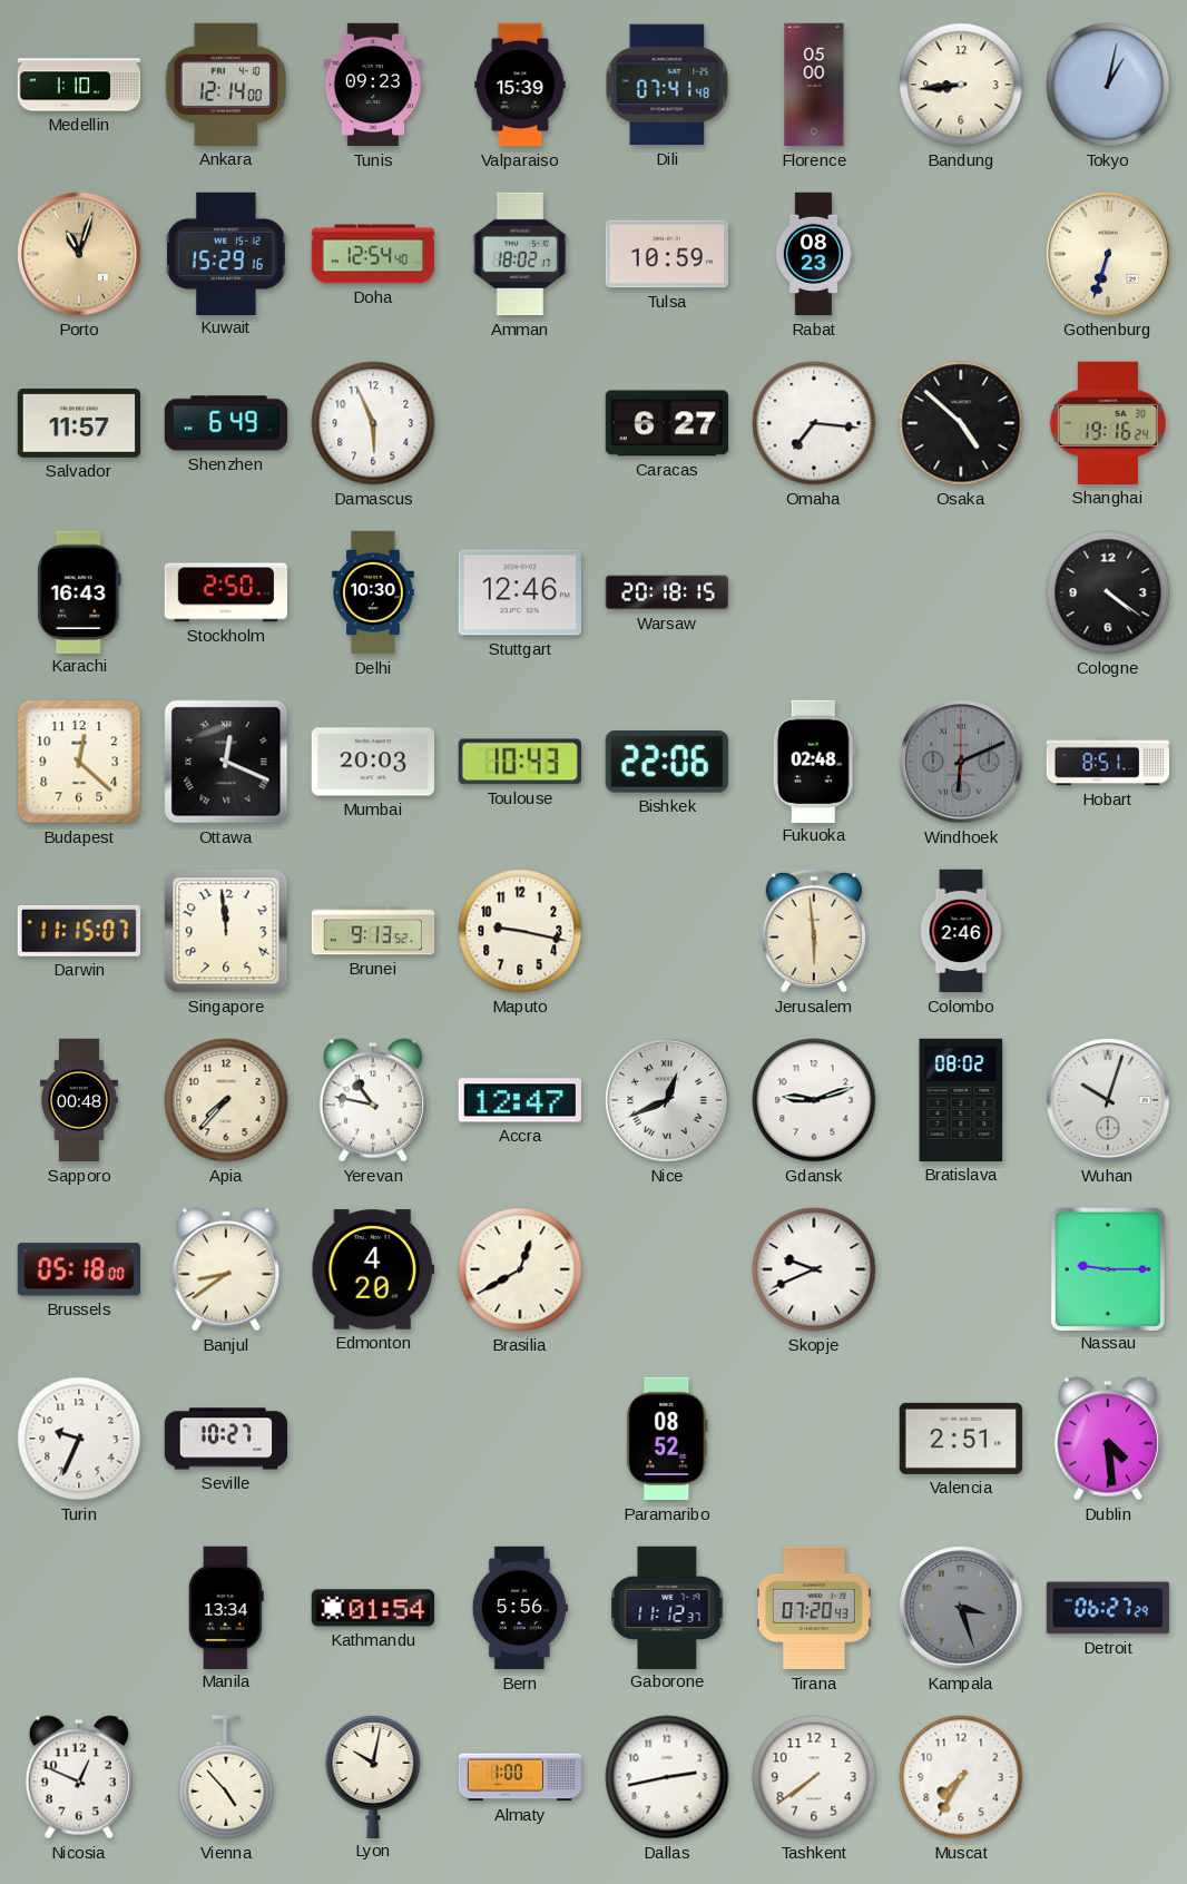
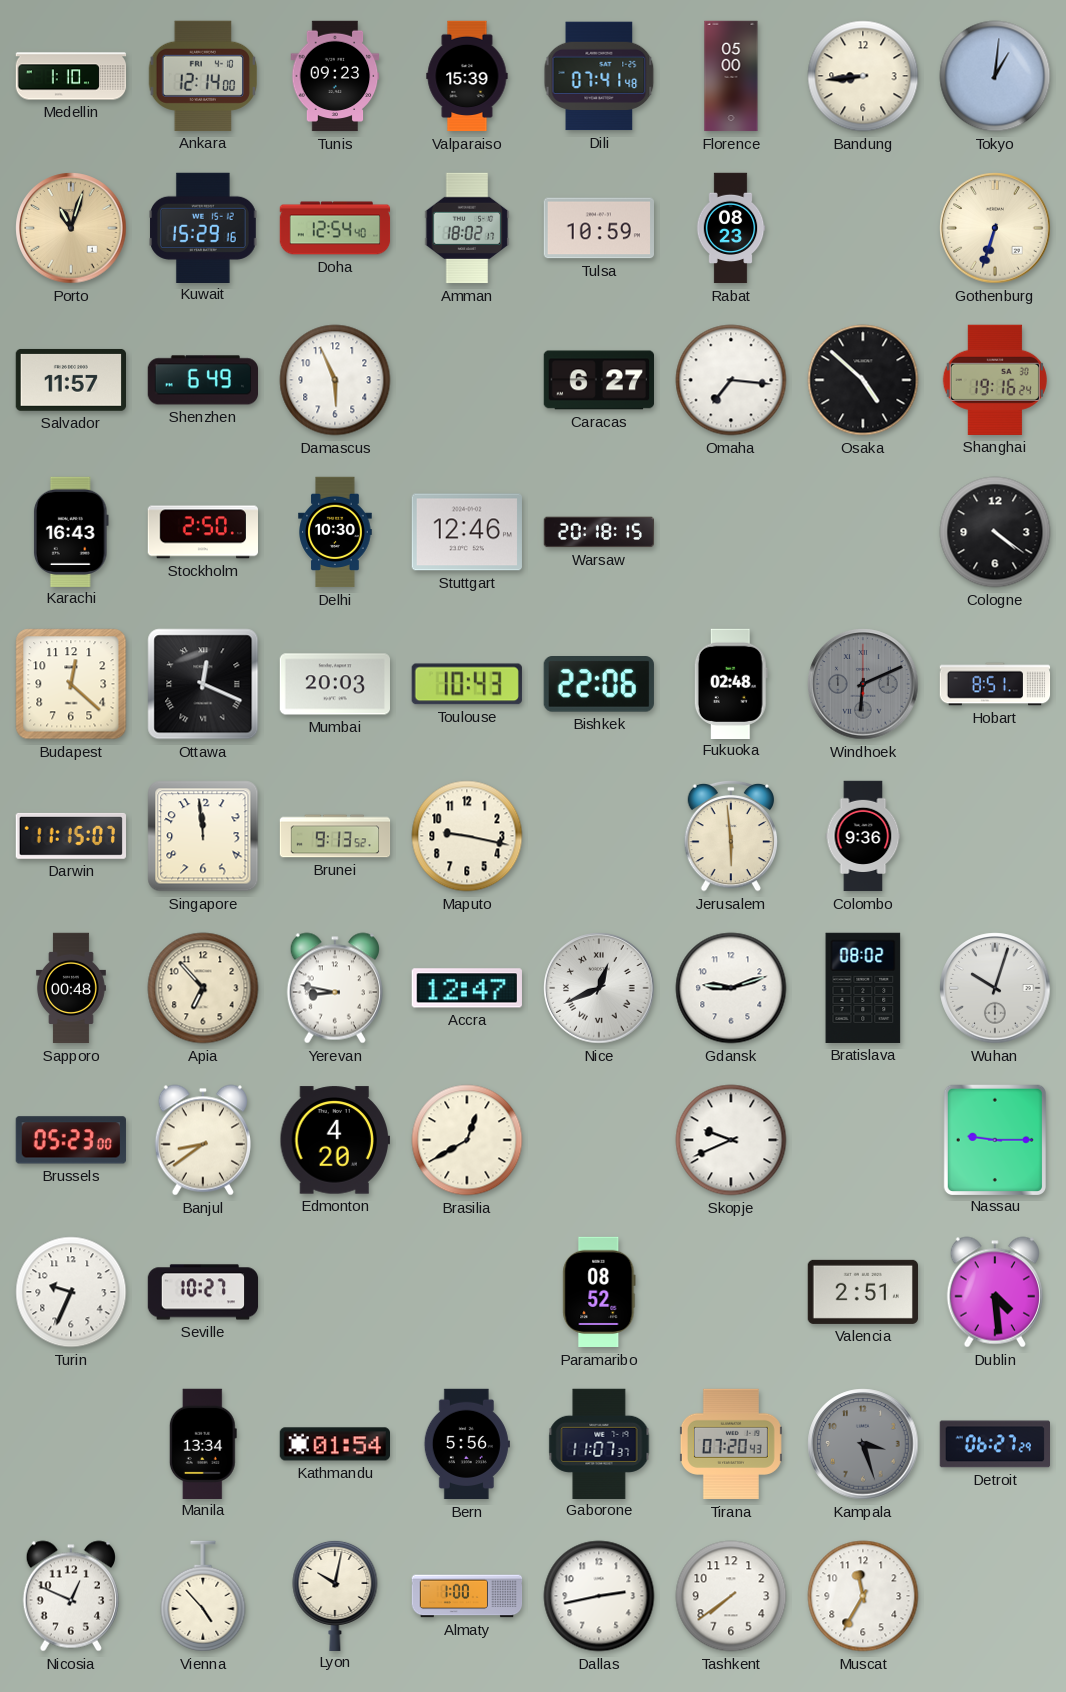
Tokyo: 1:02 -> 1:01
Colombo: 2:46 -> 9:36
Apia: 7:37 -> 6:53
Yerevan: 10:47 -> 8:47
Brussels: 05:18 -> 05:23
Gaborone: 11:12 -> 11:07
Muscat: 7:35 -> 11:35
